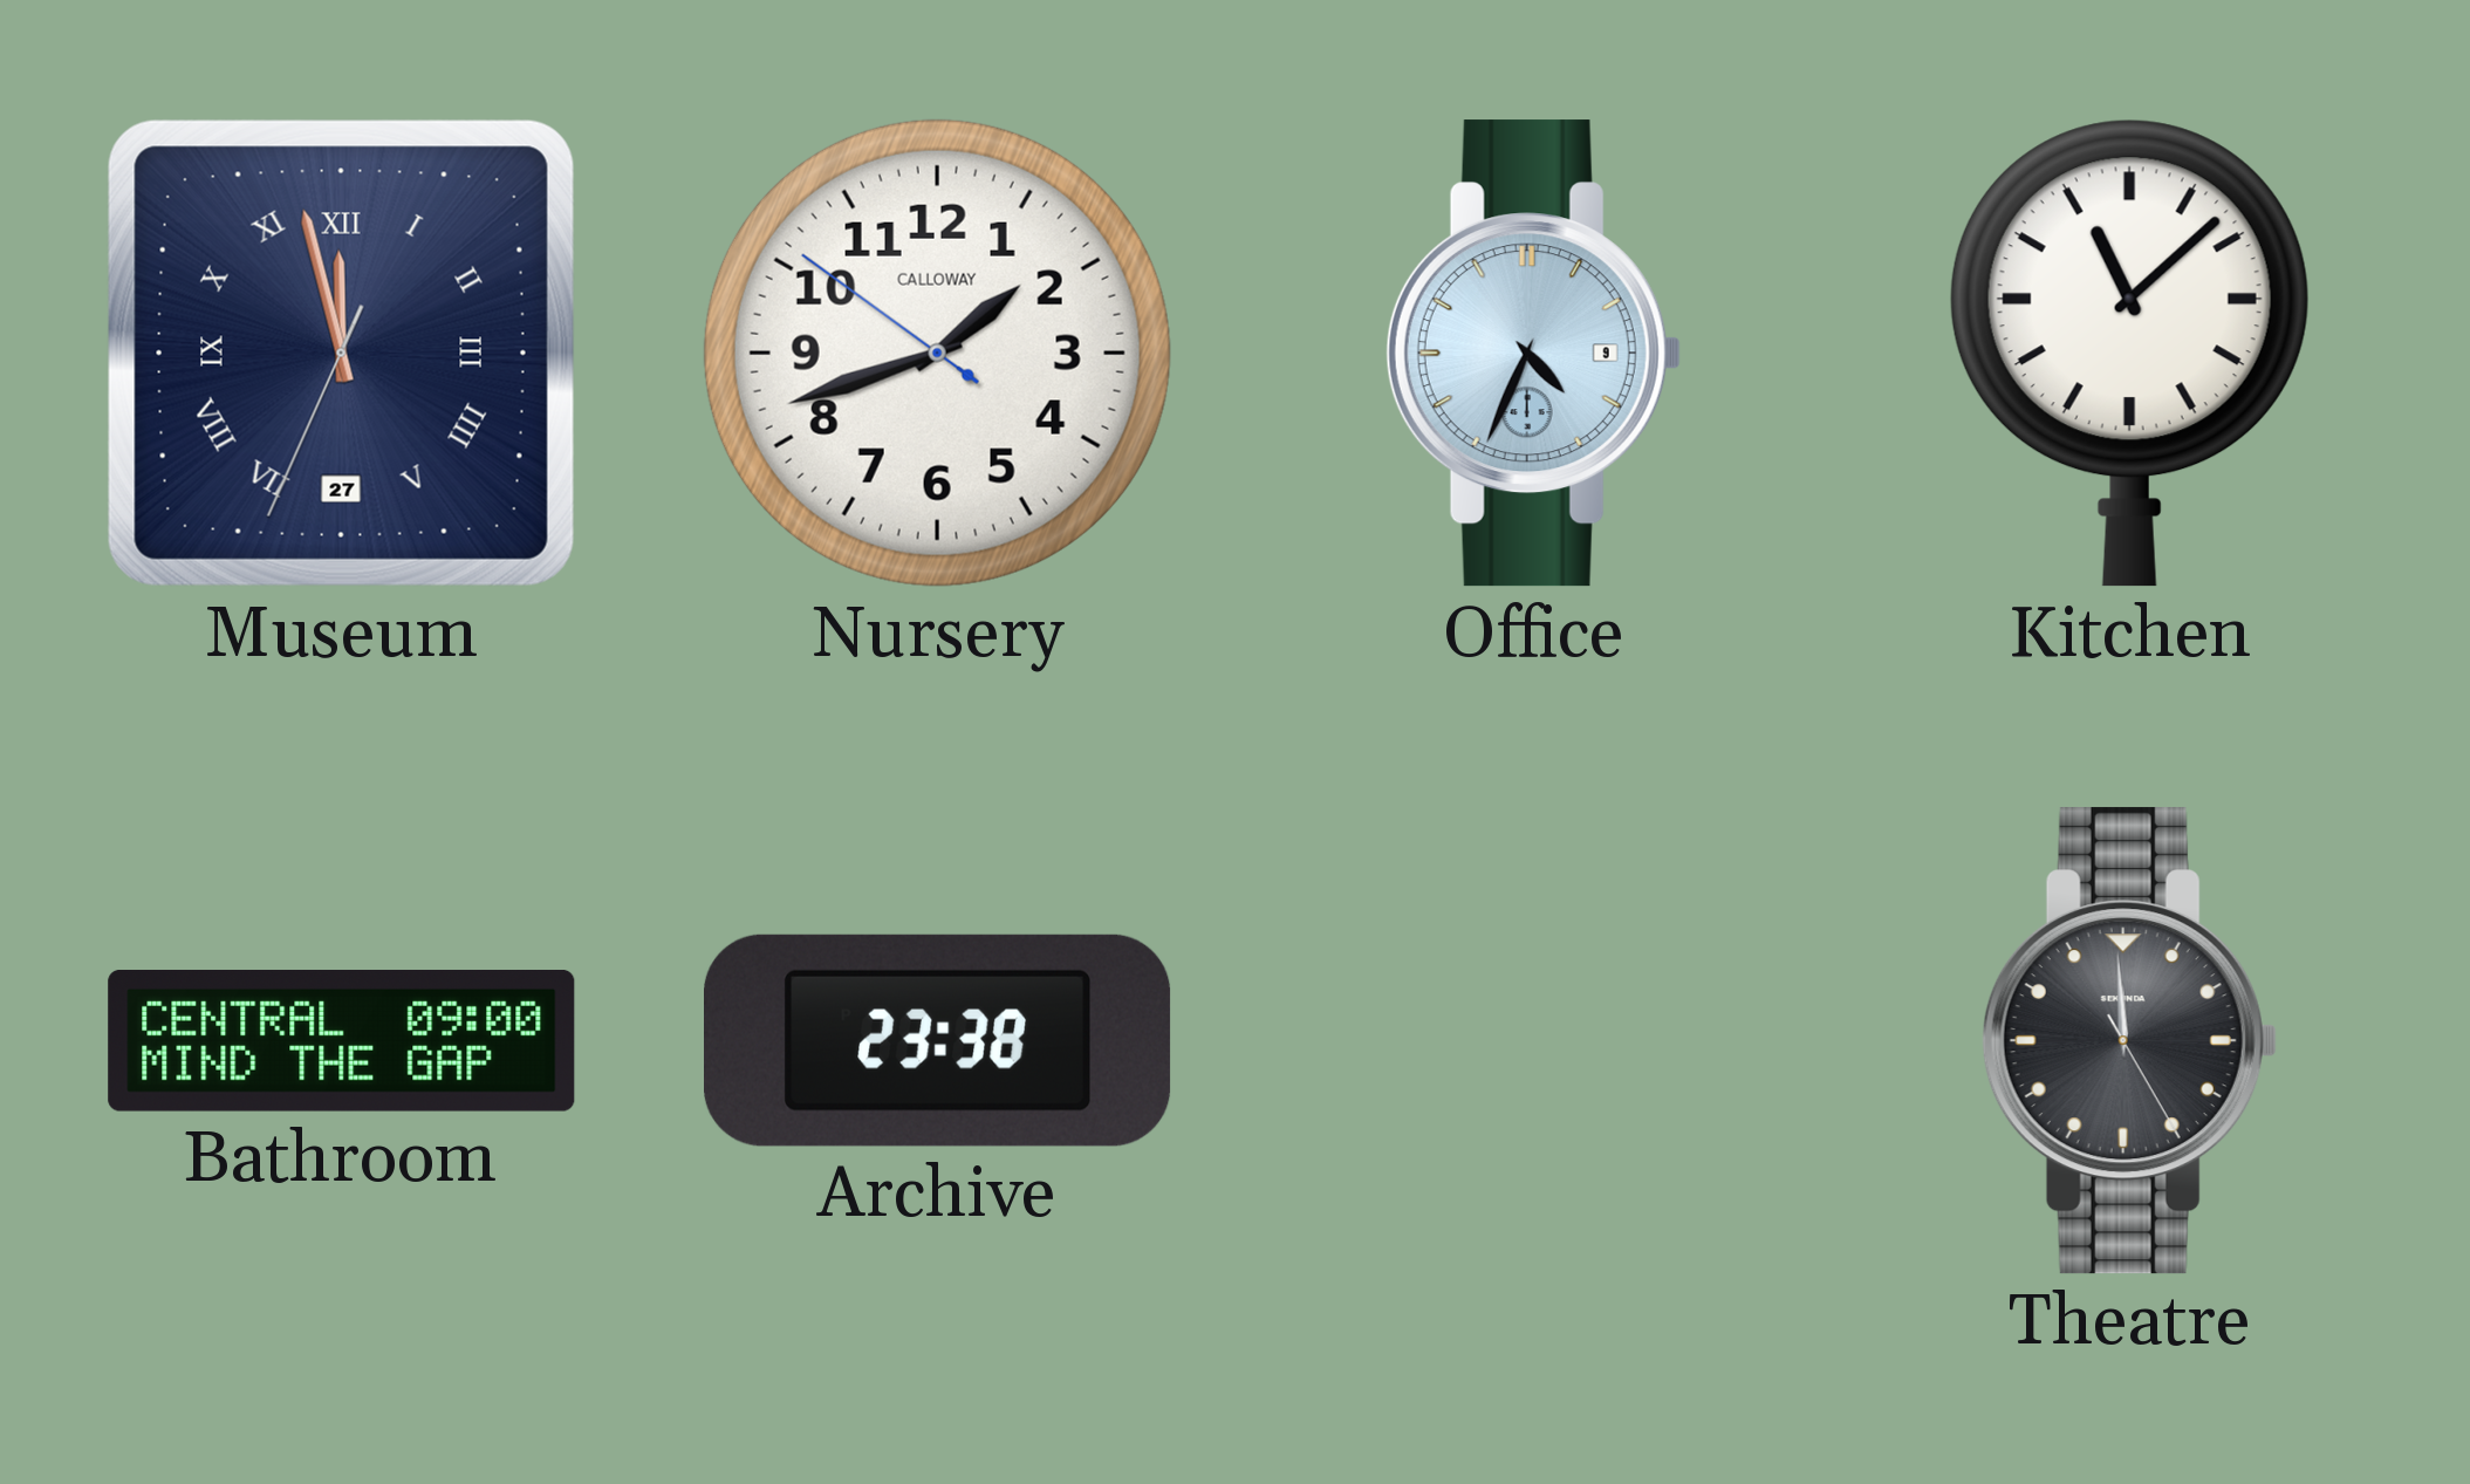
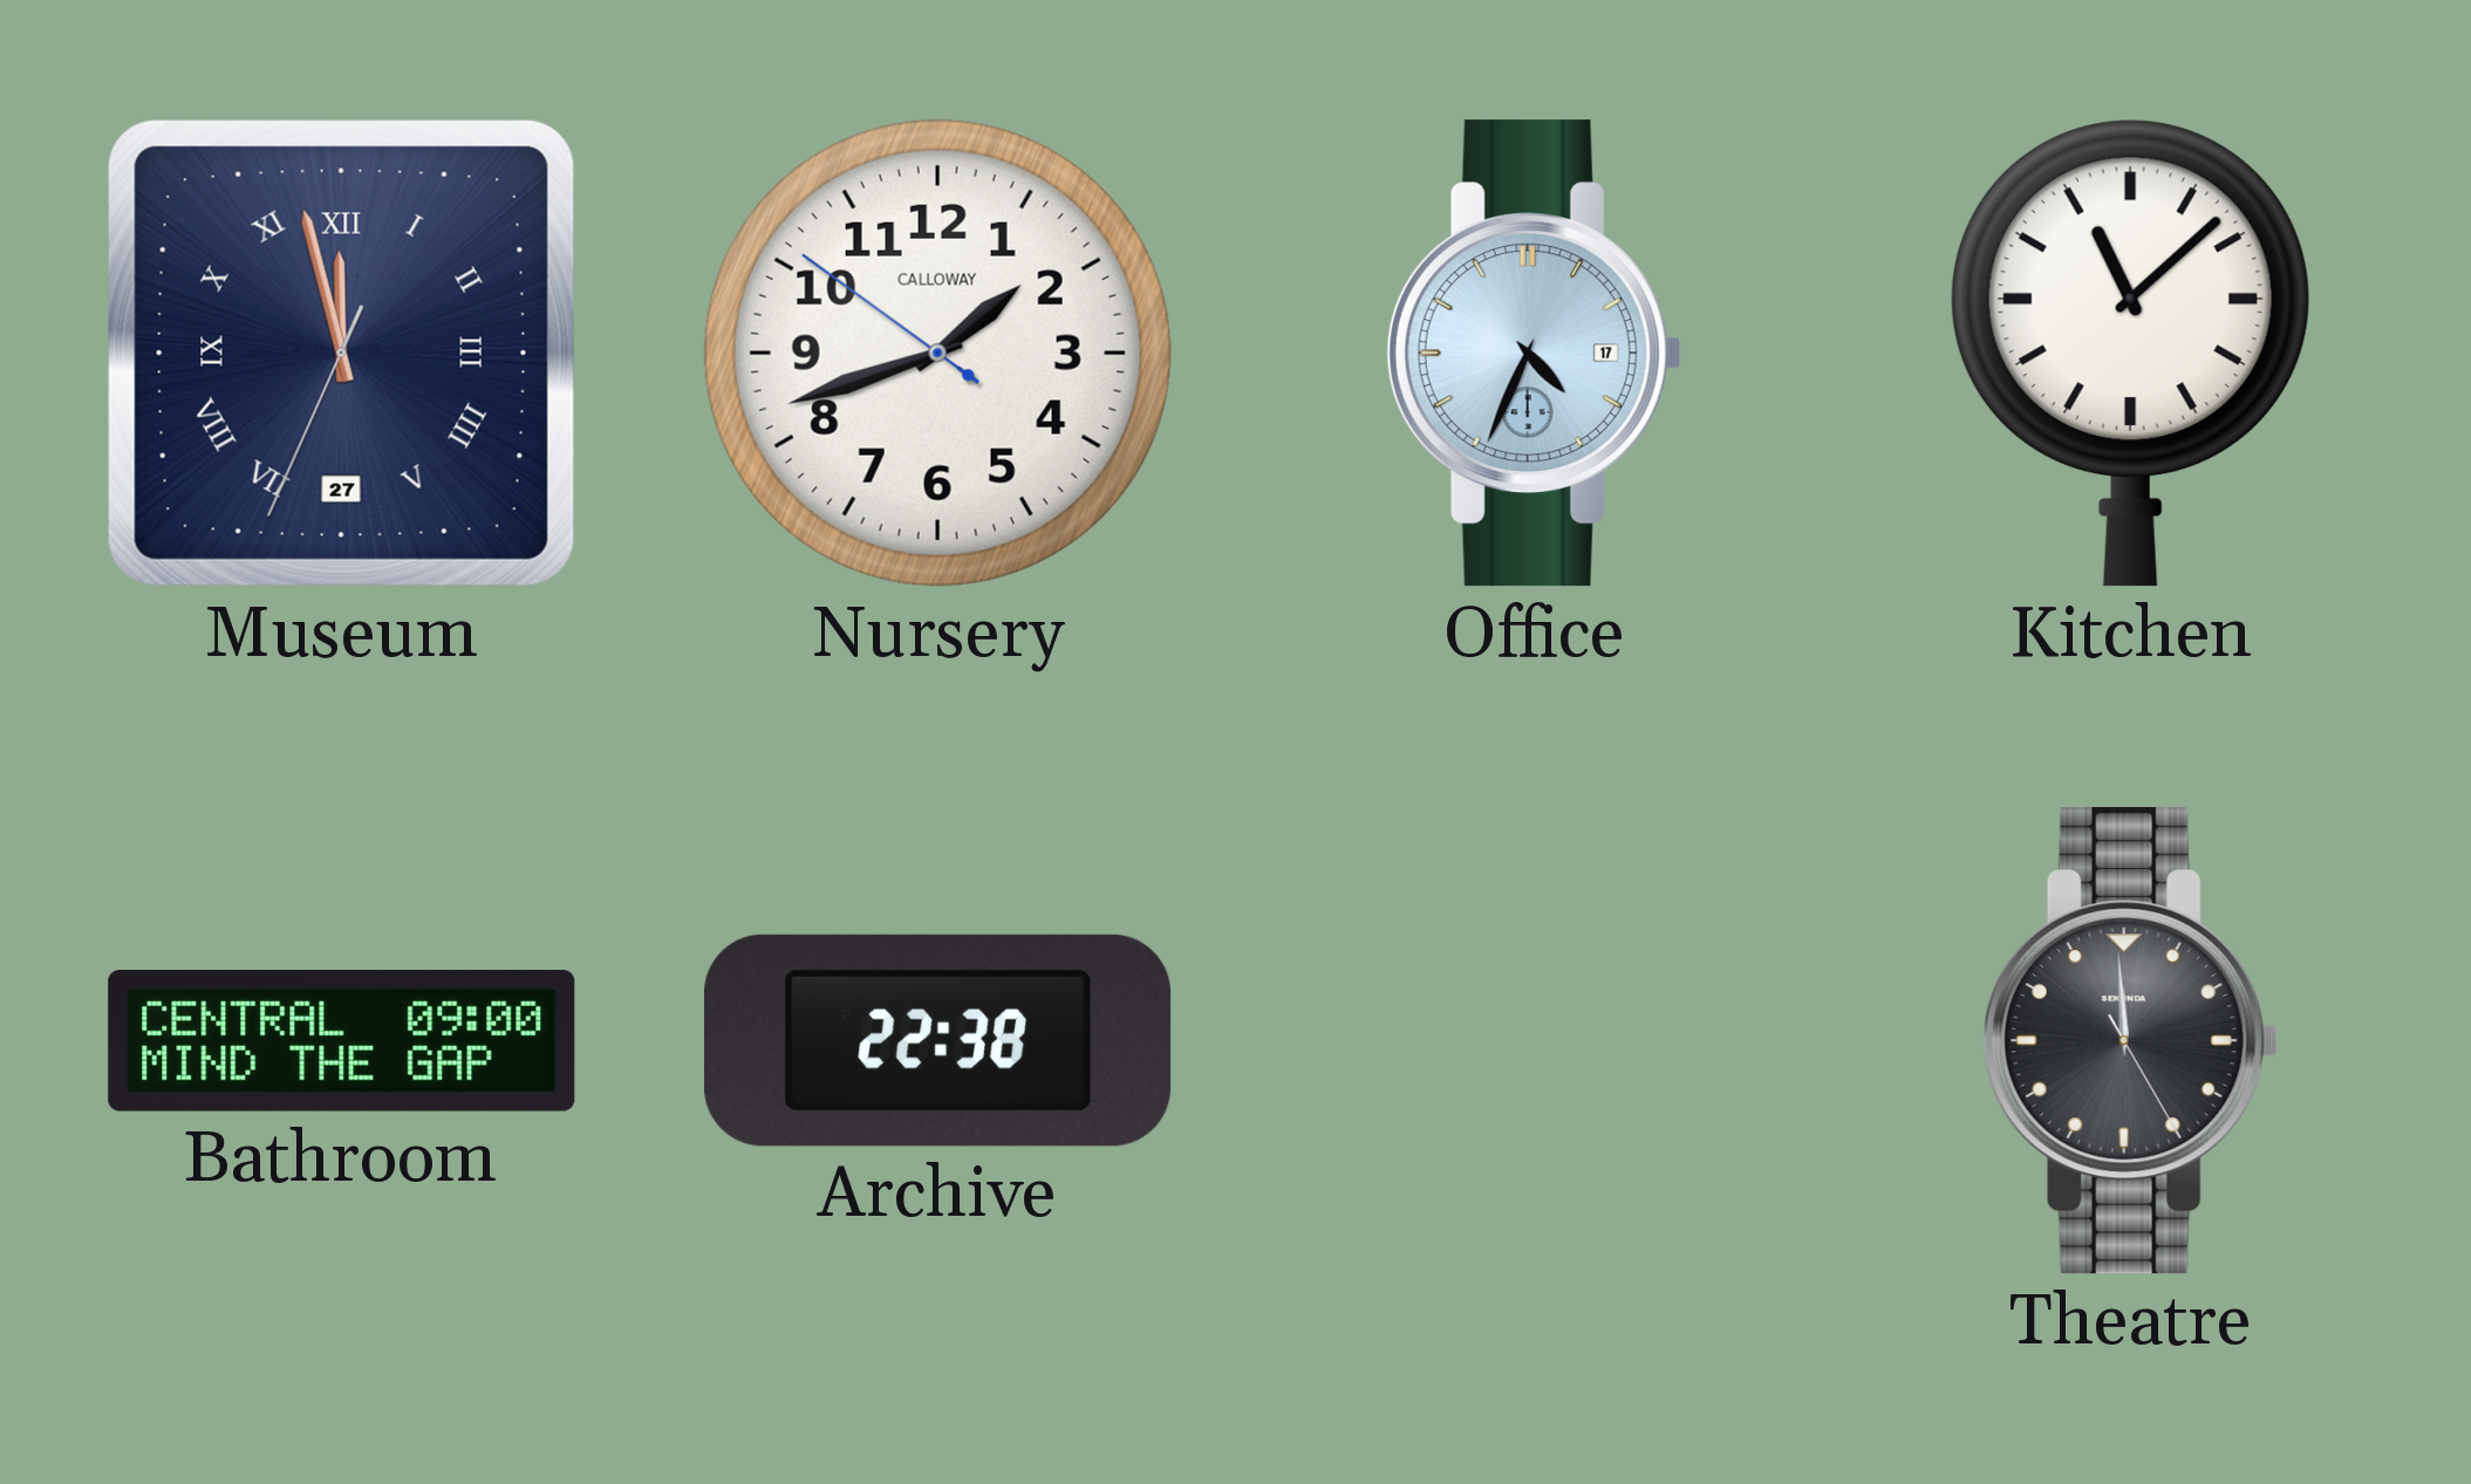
Office date: 9 -> 17
Archive: 23:38 -> 22:38
